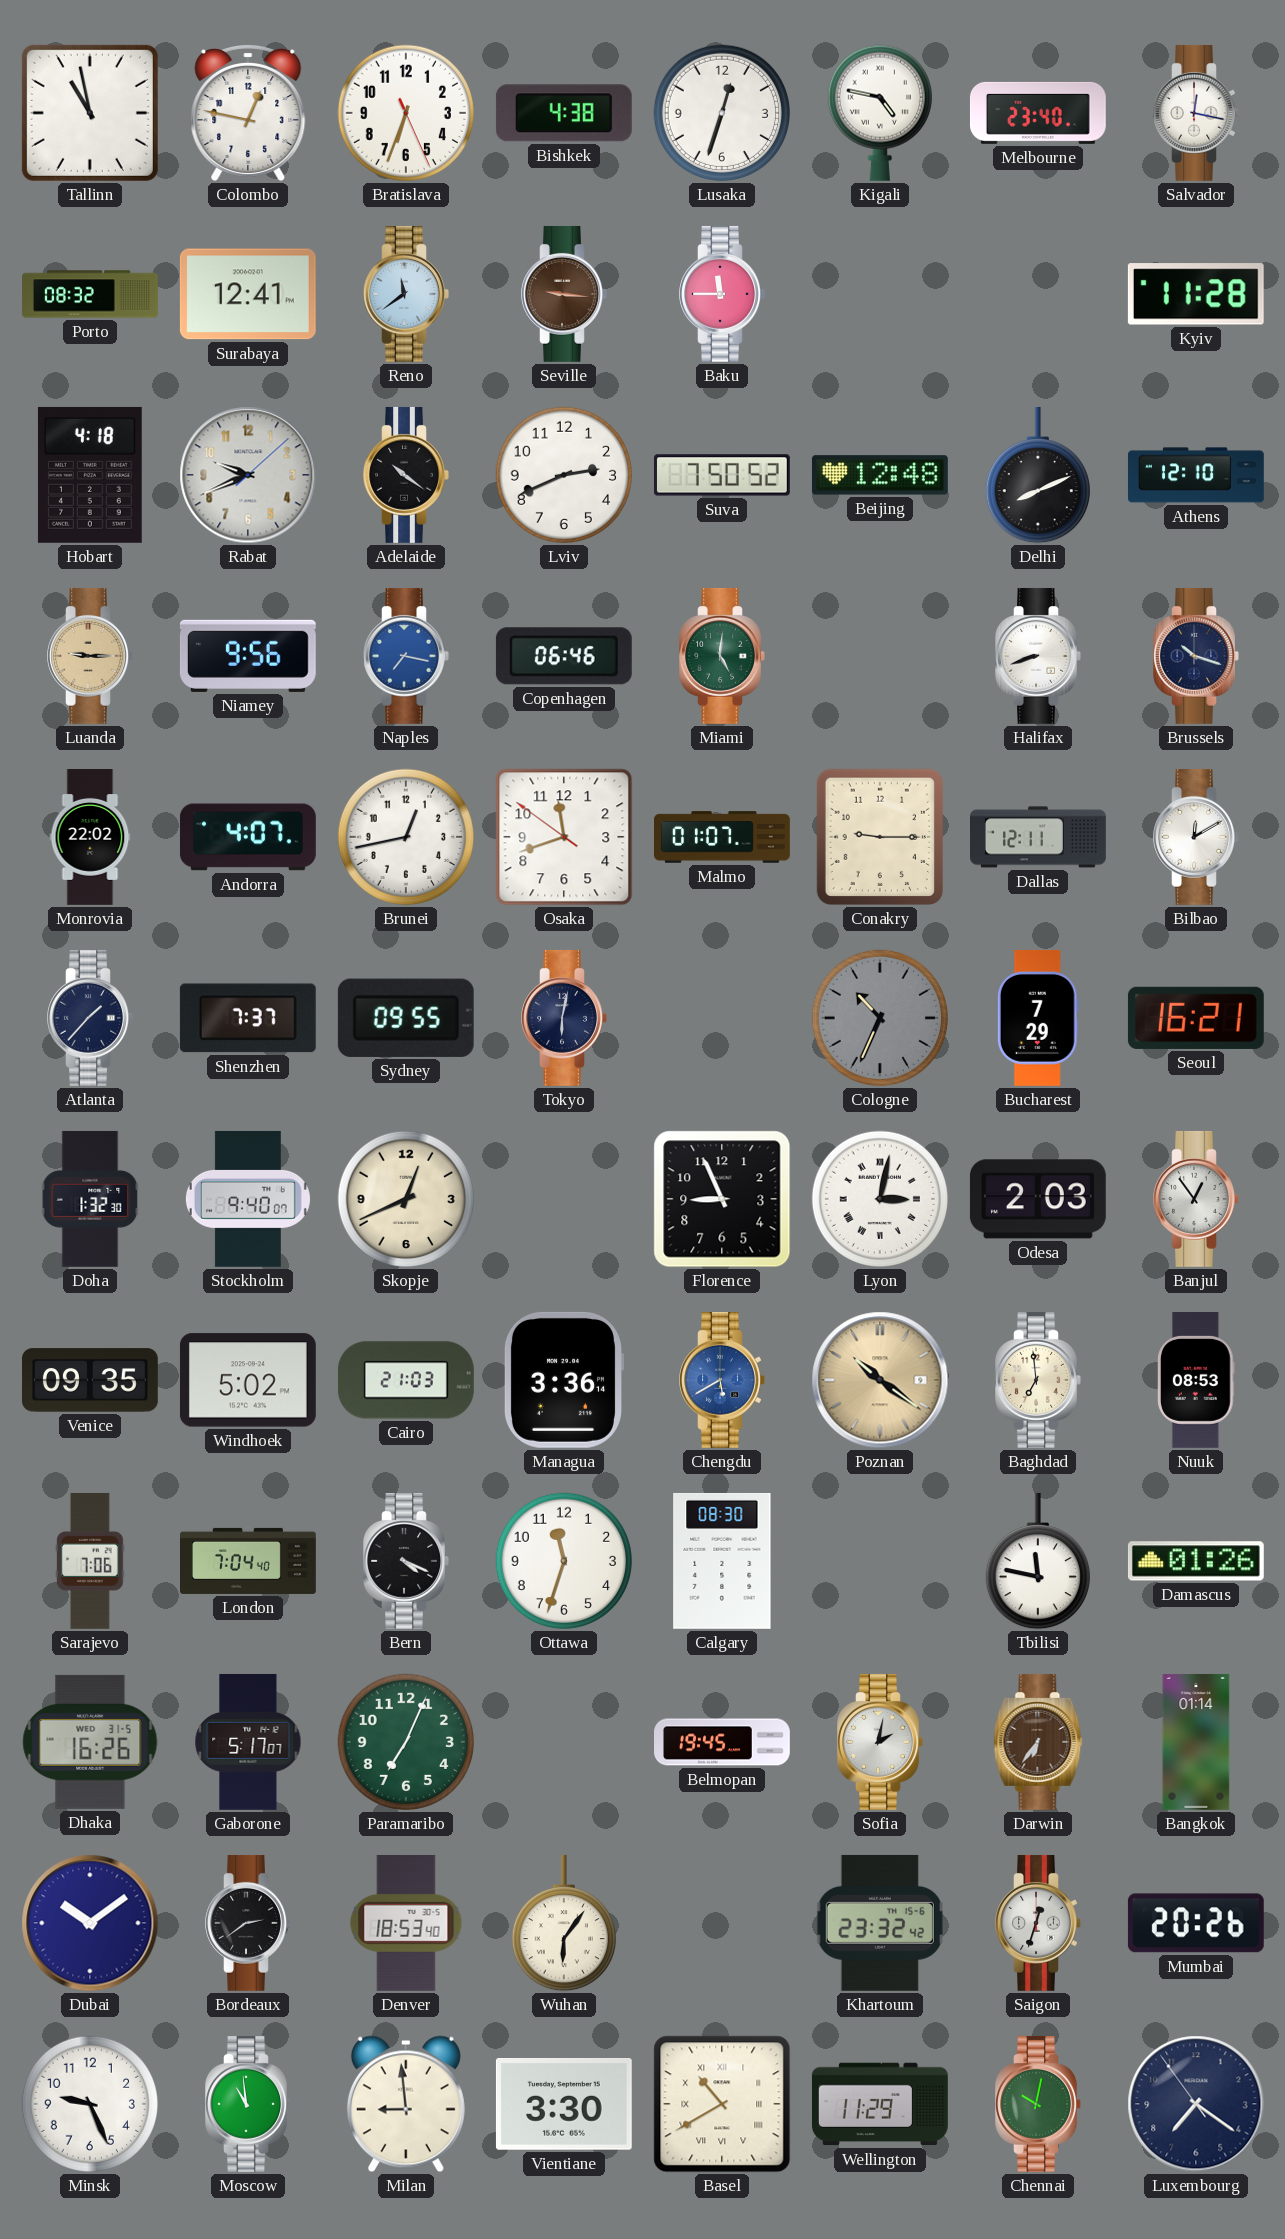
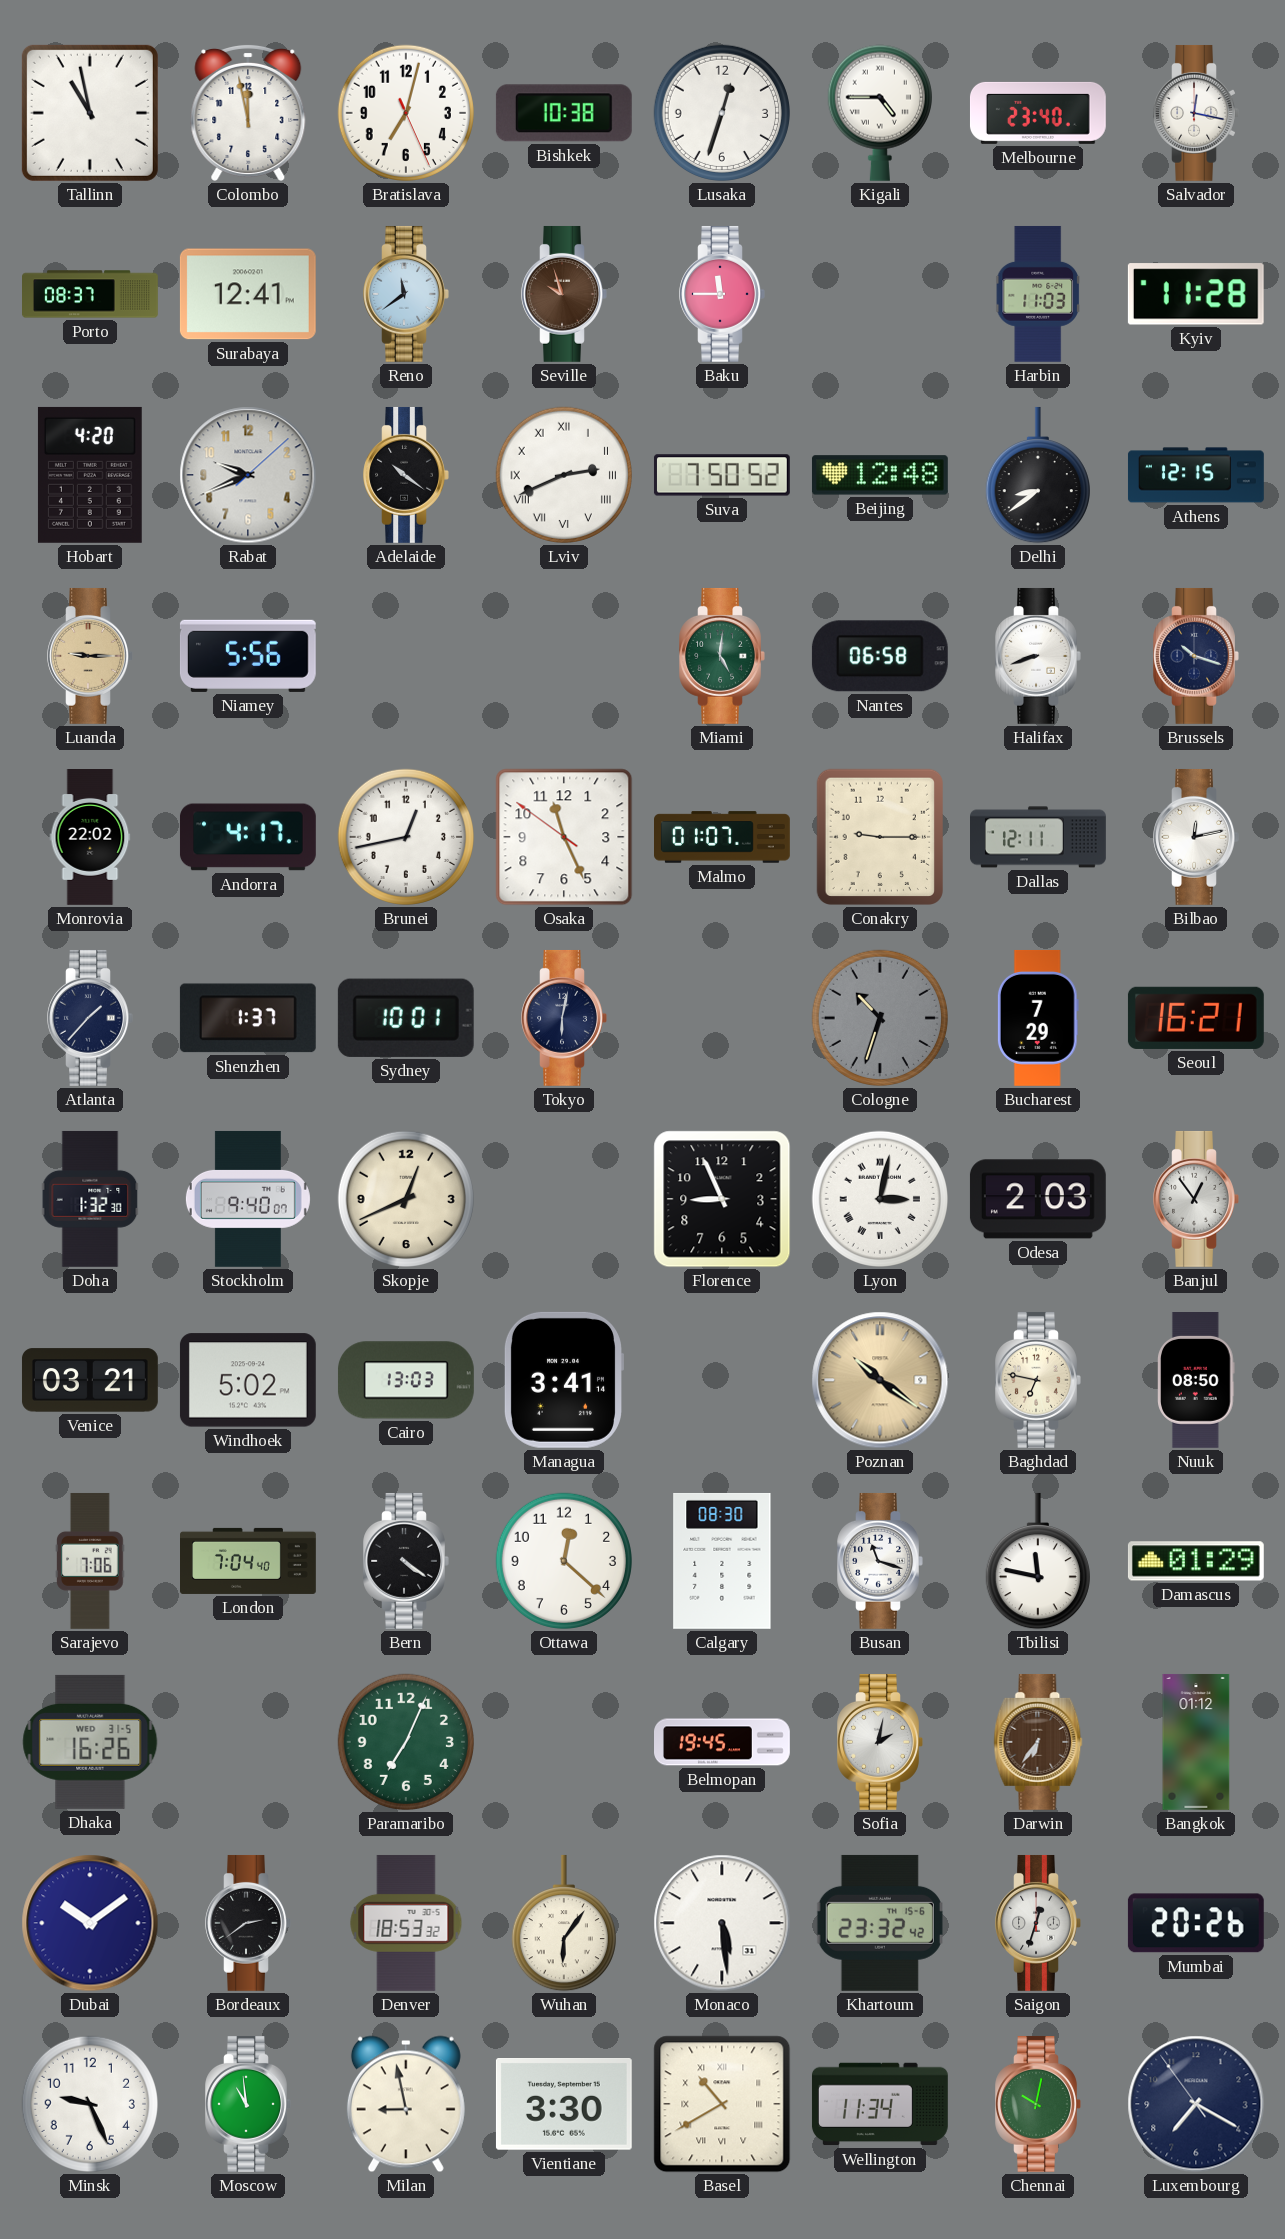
Colombo: 12:47 -> 11:58
Bratislava: 6:33 -> 7:02
Bishkek: 4:38 -> 10:38
Kigali: 4:47 -> 4:45
Porto: 08:32 -> 08:37
Seville: 9:16 -> 9:57
Harbin: none -> 11:03
Hobart: 4:18 -> 4:20
Lviv numerals: Arabic -> Roman
Delhi: 8:11 -> 8:39
Athens: 12:10 -> 12:15
Niamey: 9:56 -> 5:56
Naples: 7:17 -> none
Copenhagen: 06:46 -> none
Nantes: none -> 06:58
Andorra: 4:07 -> 4:17
Osaka: 11:41 -> 11:25
Bilbao: 12:10 -> 12:13
Shenzhen: 7:37 -> 1:37
Sydney: 09:55 -> 10:01
Cologne: 10:34 -> 10:33
Venice: 09:35 -> 03:21
Cairo: 21:03 -> 13:03
Managua: 3:36 -> 3:41
Chengdu: 5:40 -> none
Baghdad: 6:59 -> 6:47
Nuuk: 08:53 -> 08:50
Bern: 4:19 -> 4:21
Ottawa: 11:33 -> 12:22
Busan: none -> 11:18
Damascus: 01:26 -> 01:29
Gaborone: 5:17 -> none
Bangkok: 01:14 -> 01:12
Denver: 18:53:40 -> 18:53:32
Monaco: none -> 5:29
Milan: 8:59 -> 8:58
Wellington: 11:29 -> 11:34
Luxembourg: 7:20 -> 7:19
